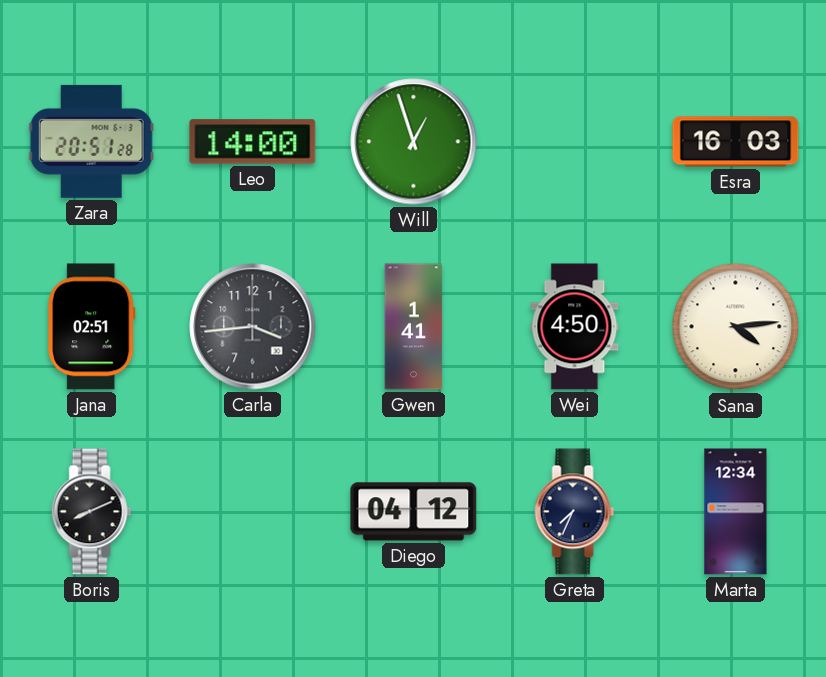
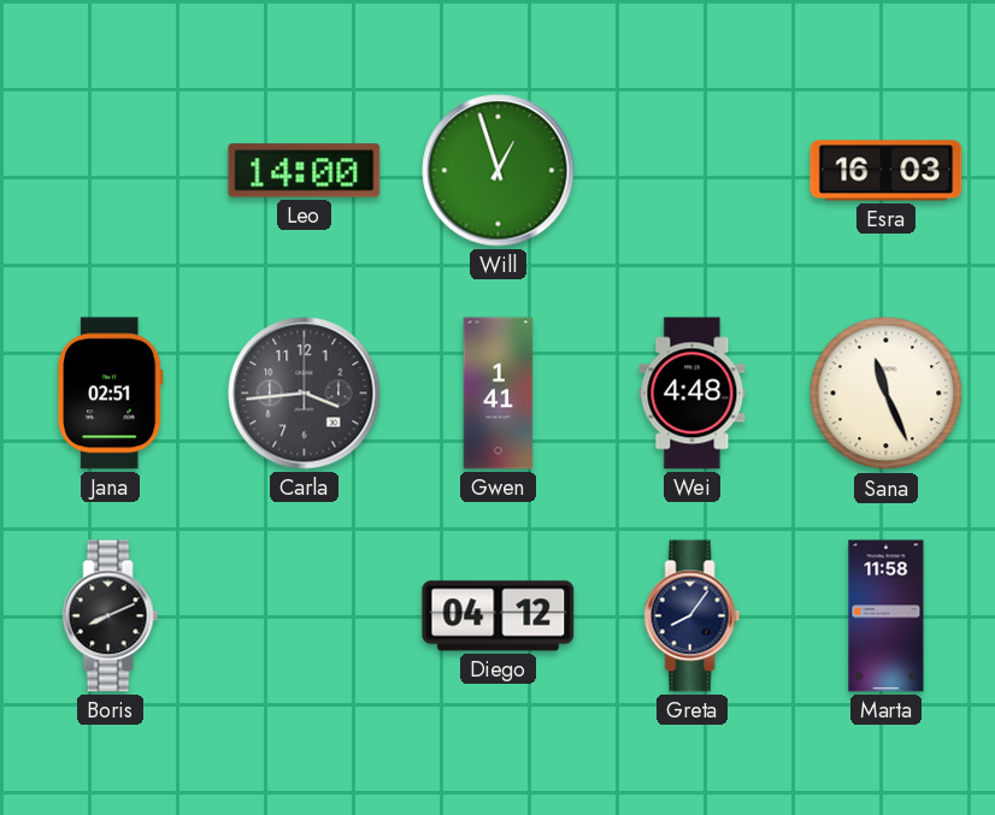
Zara: 20:51 -> none
Wei: 4:50 -> 4:48
Sana: 4:14 -> 11:26
Greta: 7:34 -> 8:06
Marta: 12:34 -> 11:58
